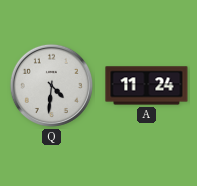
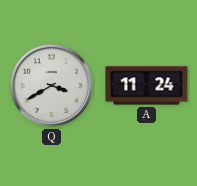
Q: 4:31 -> 3:40
